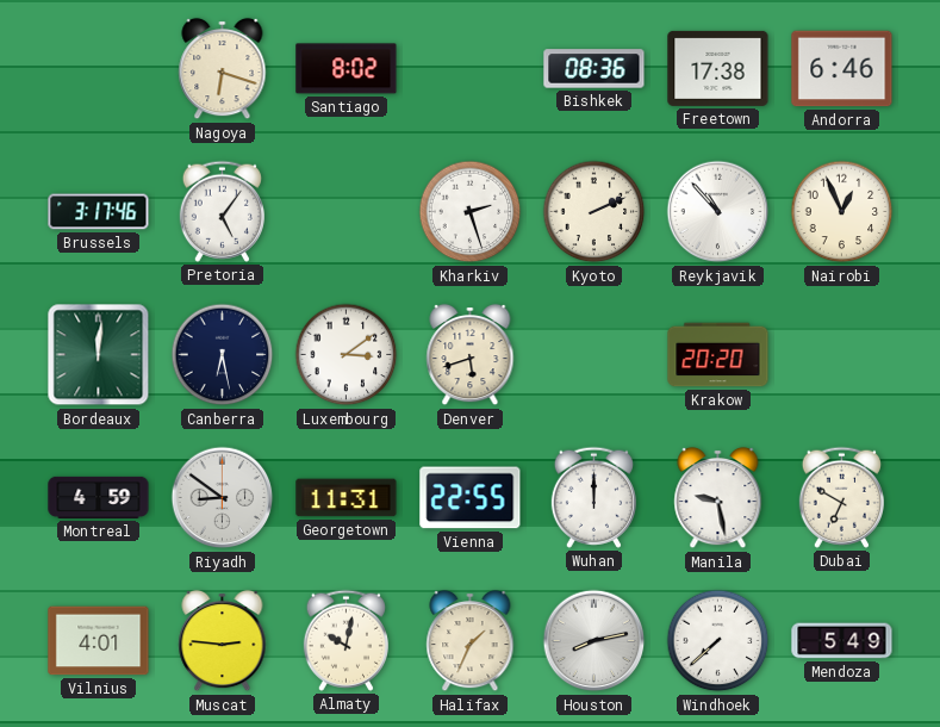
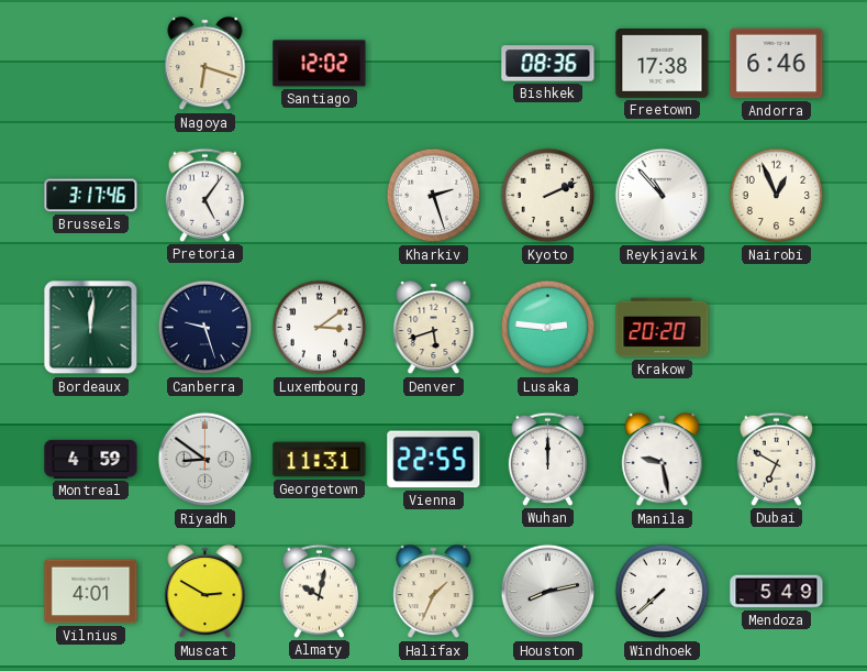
Santiago: 8:02 -> 12:02
Canberra: 6:28 -> 9:27
Lusaka: none -> 2:46
Muscat: 2:46 -> 2:50
